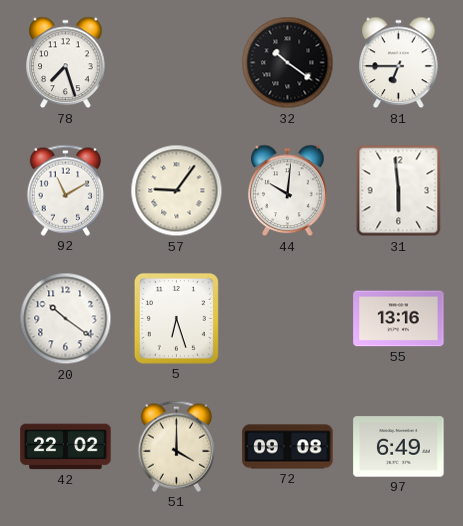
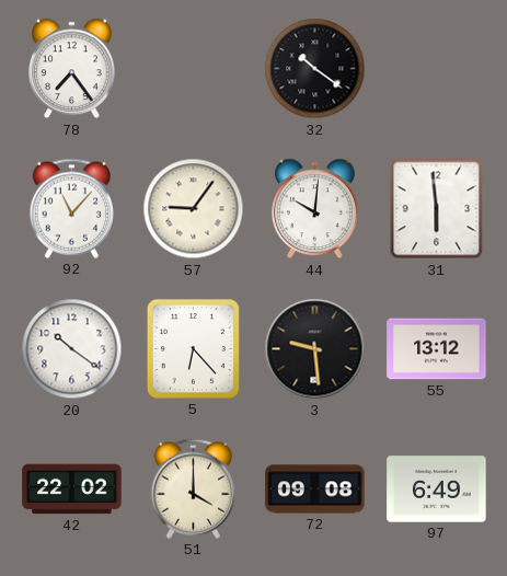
78: 7:27 -> 7:24
81: 6:45 -> none
92: 11:10 -> 11:07
5: 6:27 -> 6:23
3: none -> 9:29
55: 13:16 -> 13:12
